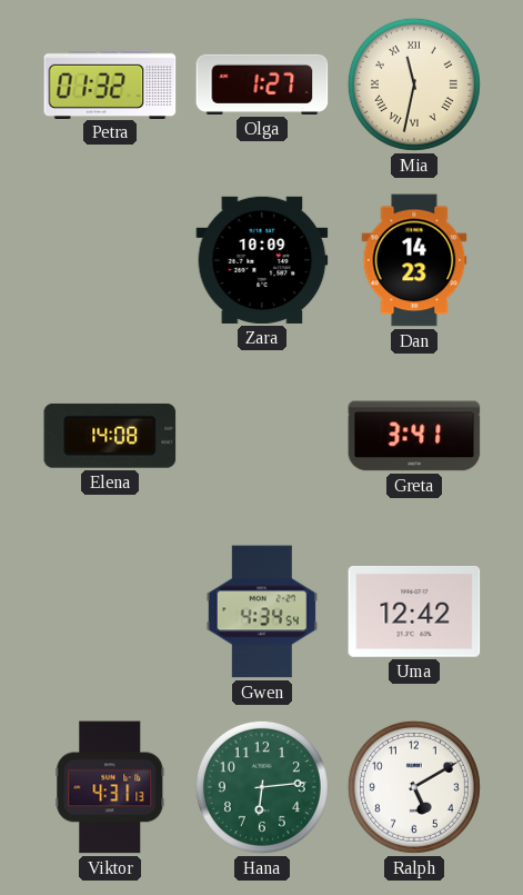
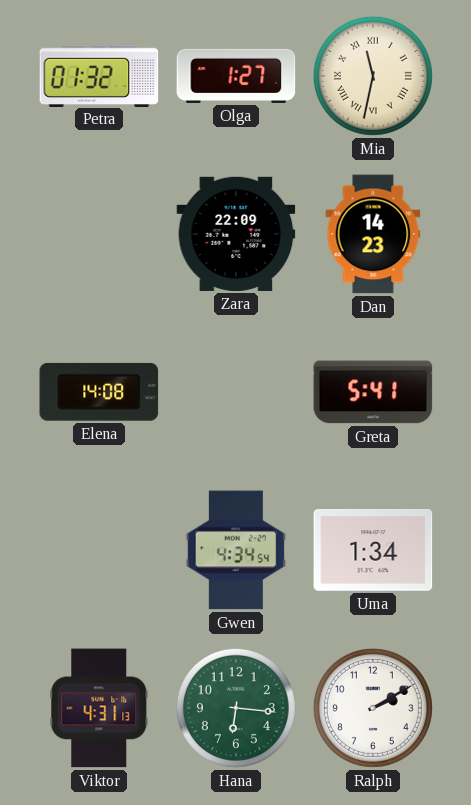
Zara: 10:09 -> 22:09
Greta: 3:41 -> 5:41
Uma: 12:42 -> 1:34
Hana: 6:14 -> 6:16
Ralph: 5:10 -> 2:10
